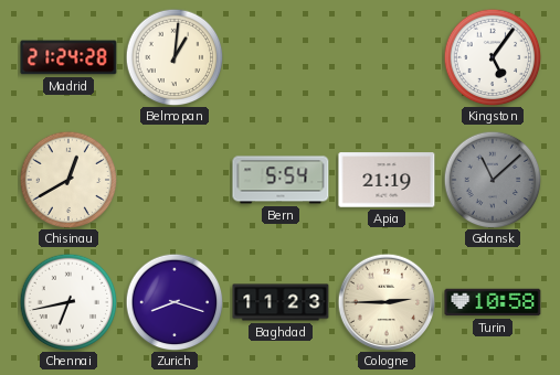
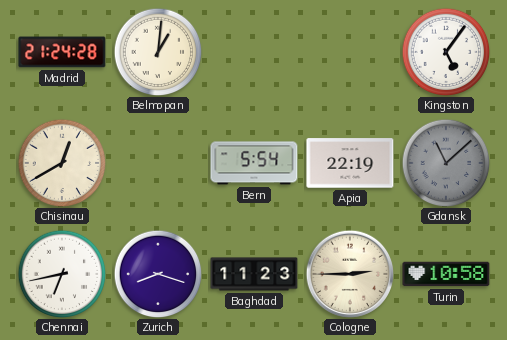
Apia: 21:19 -> 22:19
